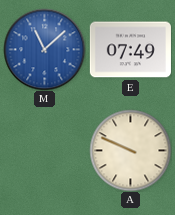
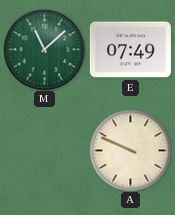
M dial: blue -> green
